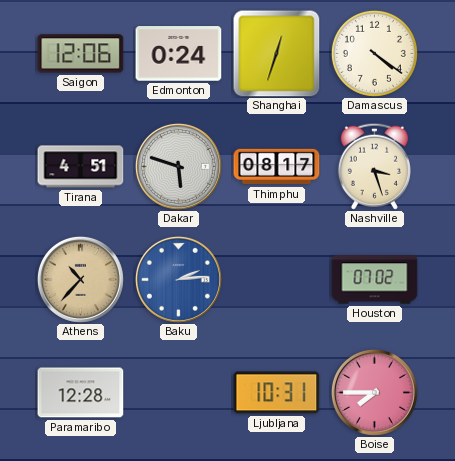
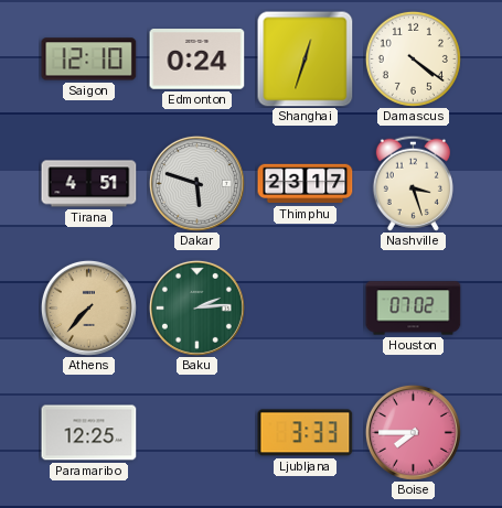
Saigon: 12:06 -> 12:10
Thimphu: 08:17 -> 23:17
Athens: 10:37 -> 7:37
Baku dial: blue -> green
Paramaribo: 12:28 -> 12:25
Ljubljana: 10:31 -> 3:33
